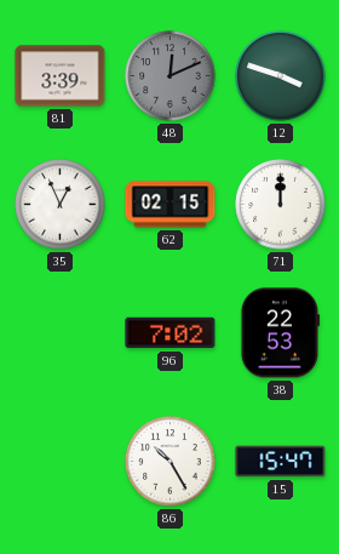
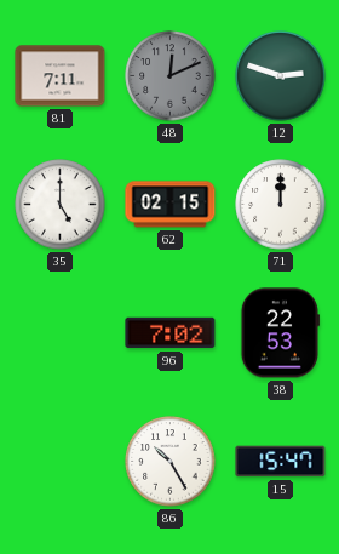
81: 3:39 -> 7:11
12: 3:48 -> 2:48
35: 12:56 -> 5:00
